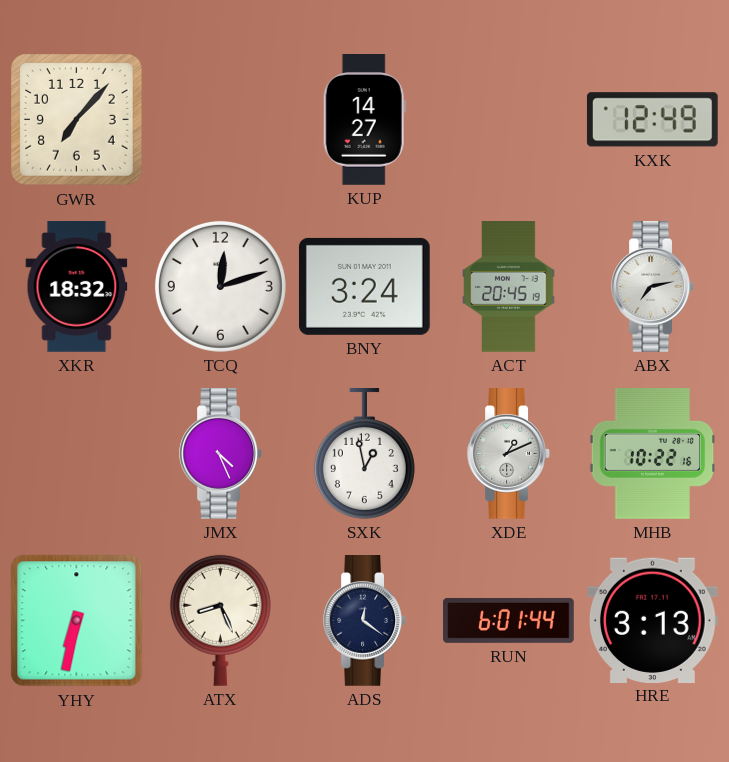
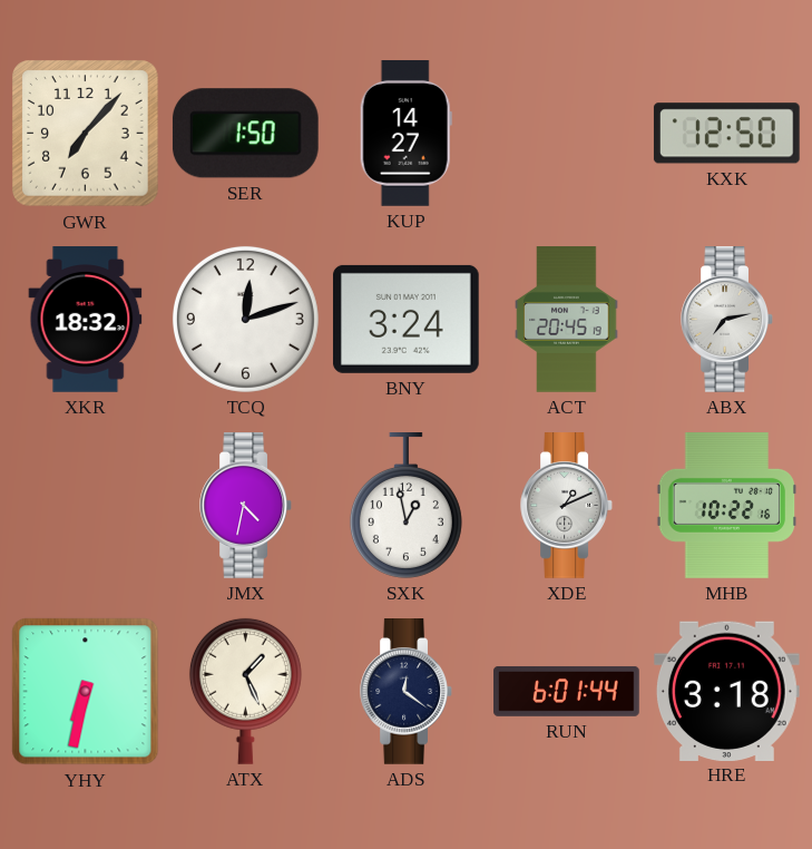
SER: none -> 1:50
KXK: 12:49 -> 12:50
JMX: 4:26 -> 4:32
ATX: 8:26 -> 1:26
HRE: 3:13 -> 3:18
